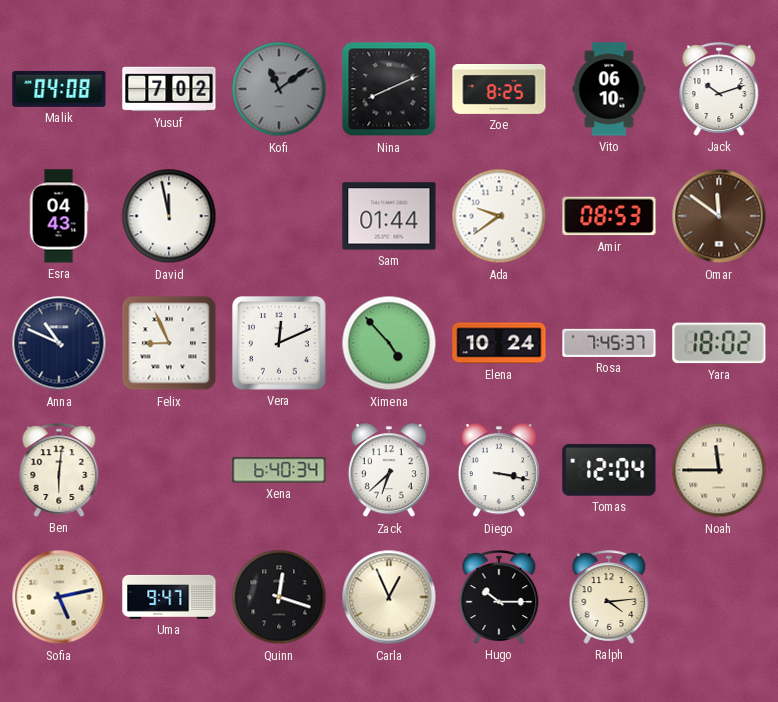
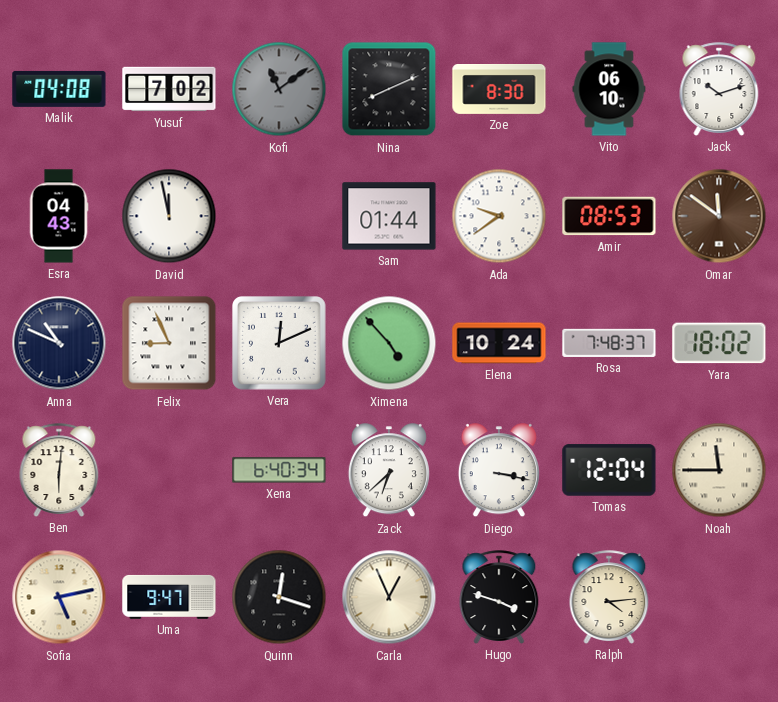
Zoe: 8:25 -> 8:30
Rosa: 7:45 -> 7:48
Hugo: 10:15 -> 3:48
